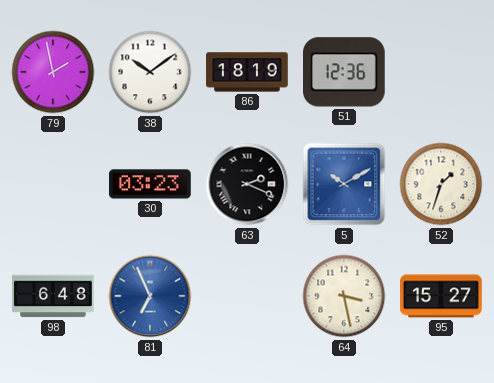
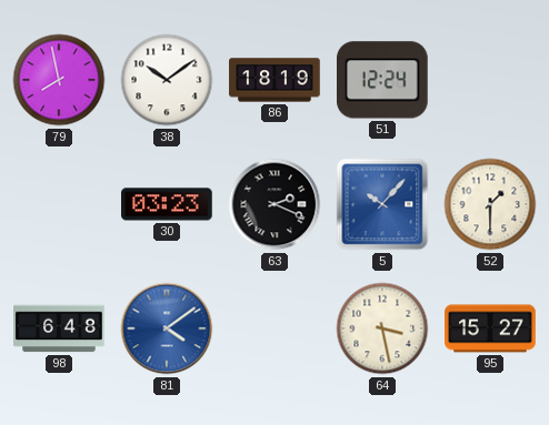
79: 1:58 -> 7:58
51: 12:36 -> 12:24
5: 10:10 -> 10:07
52: 1:33 -> 1:30
81: 6:56 -> 4:09
